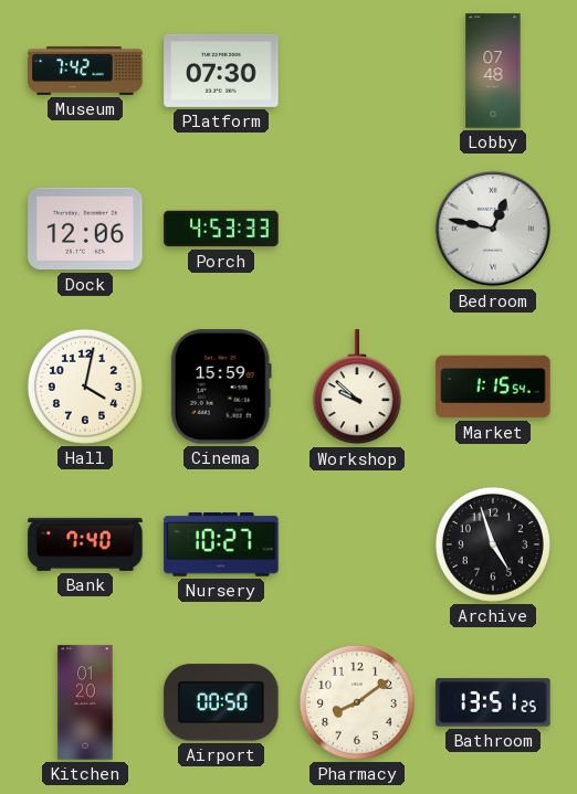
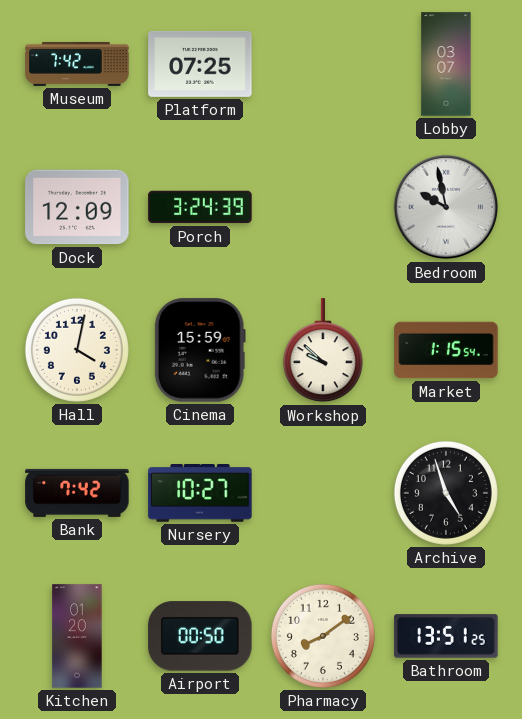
Platform: 07:30 -> 07:25
Lobby: 07:48 -> 03:07
Dock: 12:06 -> 12:09
Porch: 4:53 -> 3:24
Bedroom: 12:47 -> 9:58
Bank: 7:40 -> 7:42
